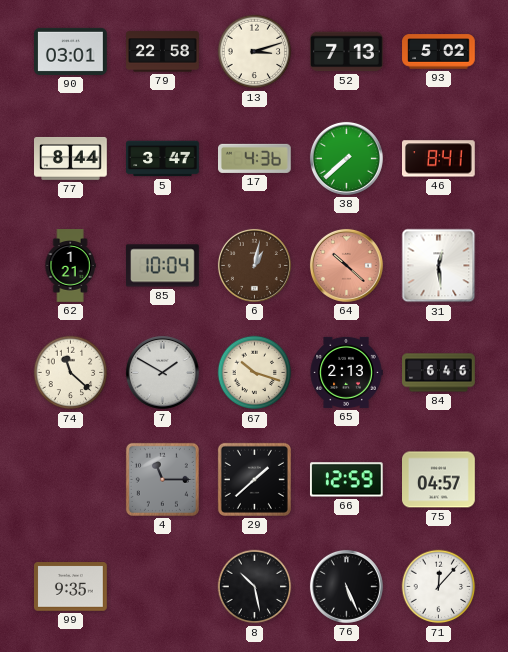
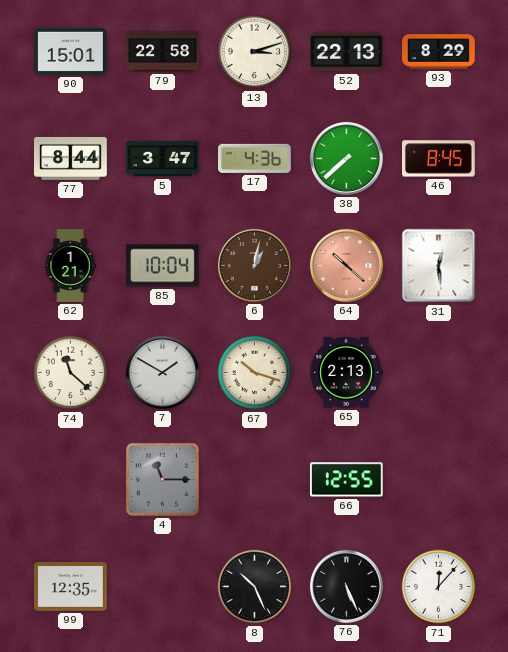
90: 03:01 -> 15:01
52: 7:13 -> 22:13
93: 5:02 -> 8:29
46: 8:41 -> 8:45
84: 6:46 -> none
29: 1:38 -> none
66: 12:59 -> 12:55
75: 04:57 -> none
99: 9:35 -> 12:35
8: 10:28 -> 10:26
